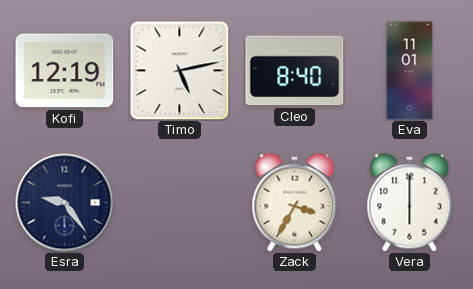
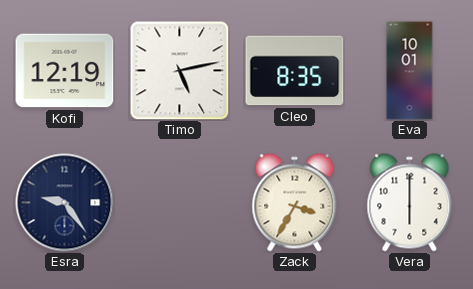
Cleo: 8:40 -> 8:35
Eva: 11:01 -> 10:01
